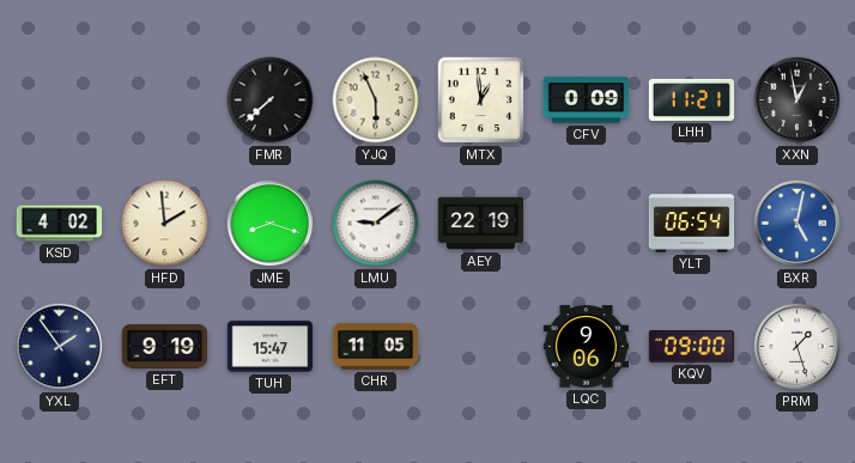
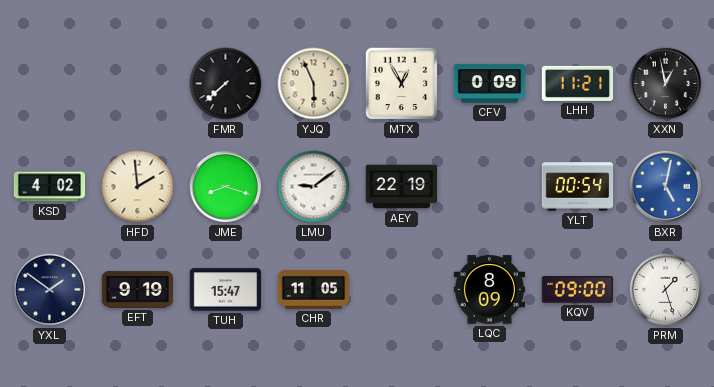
MTX: 12:59 -> 12:55
YLT: 06:54 -> 00:54
YXL: 1:54 -> 1:51
LQC: 9:06 -> 8:09
